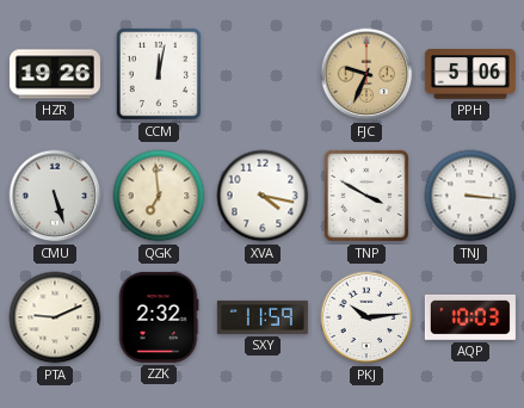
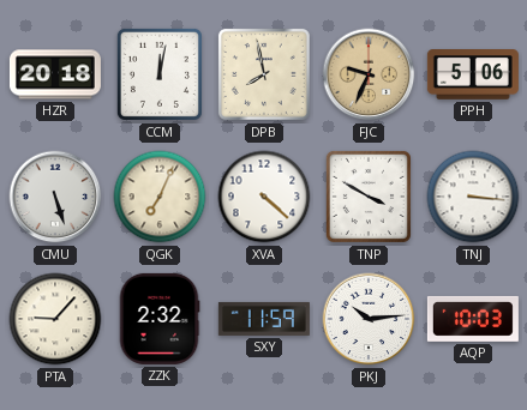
HZR: 19:26 -> 20:18
DPB: none -> 7:58
QGK: 6:59 -> 7:04
XVA: 4:17 -> 4:22
PTA: 9:11 -> 9:07
